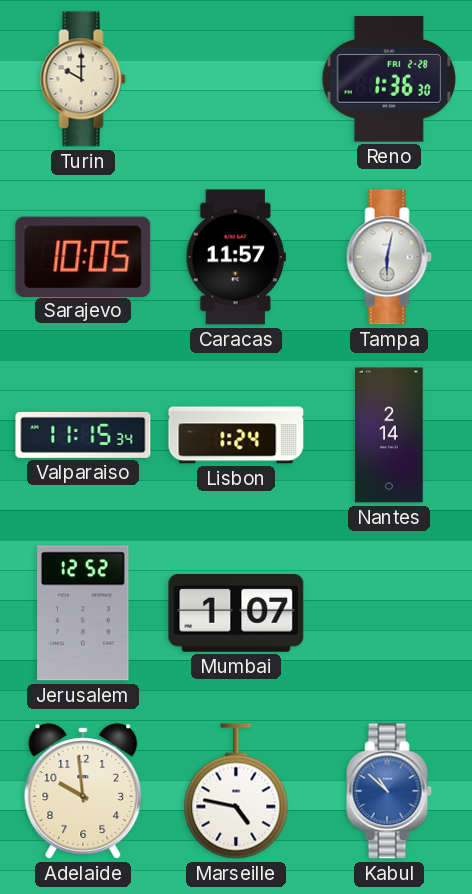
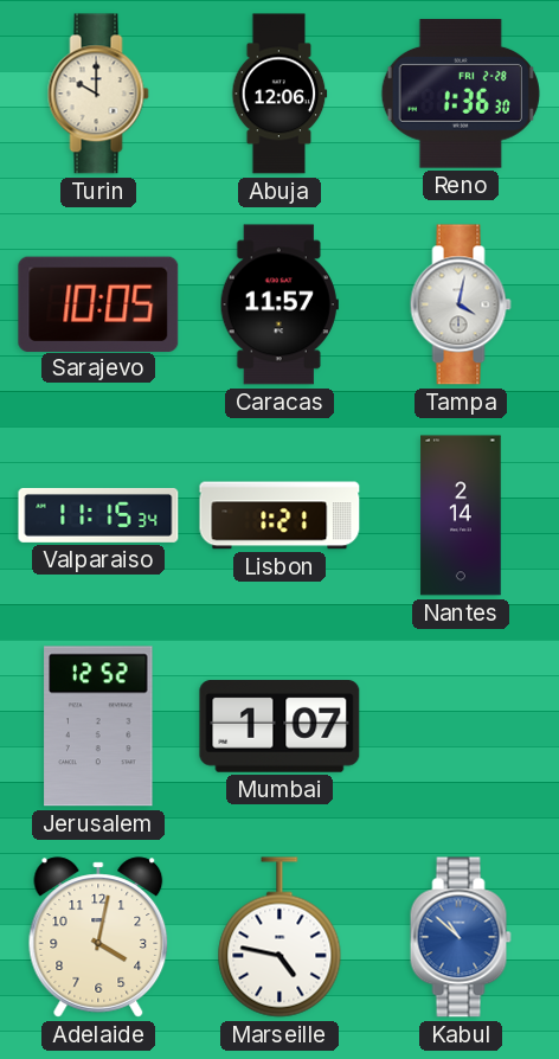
Abuja: none -> 12:06
Tampa: 6:02 -> 4:02
Lisbon: 1:24 -> 1:21
Adelaide: 9:59 -> 4:02
